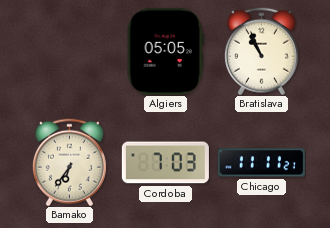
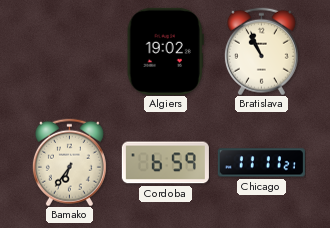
Algiers: 05:05 -> 19:02
Cordoba: 7:03 -> 6:59
